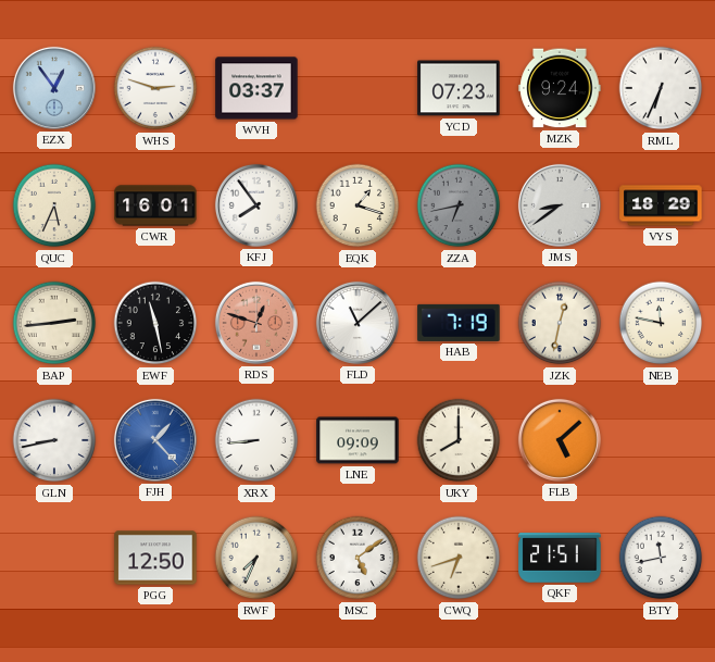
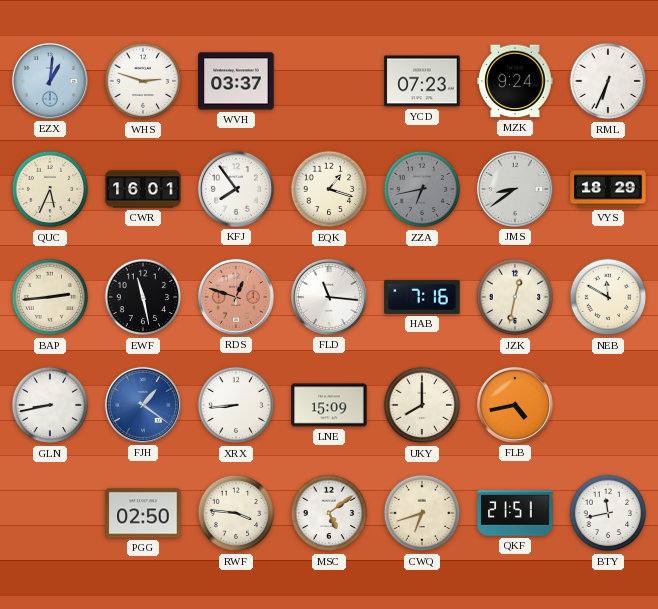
EZX: 12:54 -> 1:01
FLD: 11:08 -> 11:16
HAB: 7:19 -> 7:16
NEB: 11:47 -> 11:50
FJH: 1:23 -> 1:21
LNE: 09:09 -> 15:09
FLB: 5:08 -> 4:43
PGG: 12:50 -> 02:50
RWF: 7:34 -> 3:46
